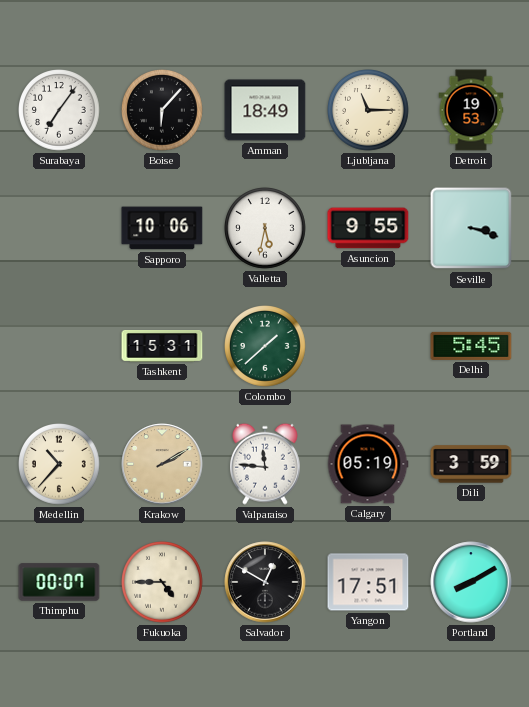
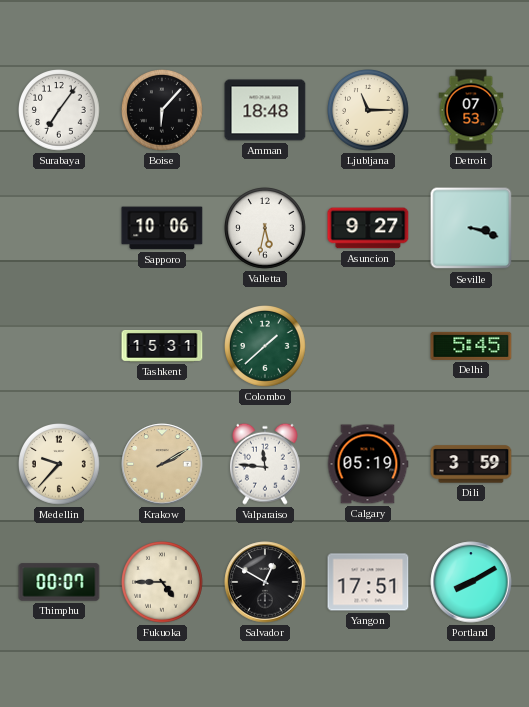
Amman: 18:49 -> 18:48
Detroit: 19:53 -> 07:53
Asuncion: 9:55 -> 9:27
Medellin: 10:37 -> 9:37
